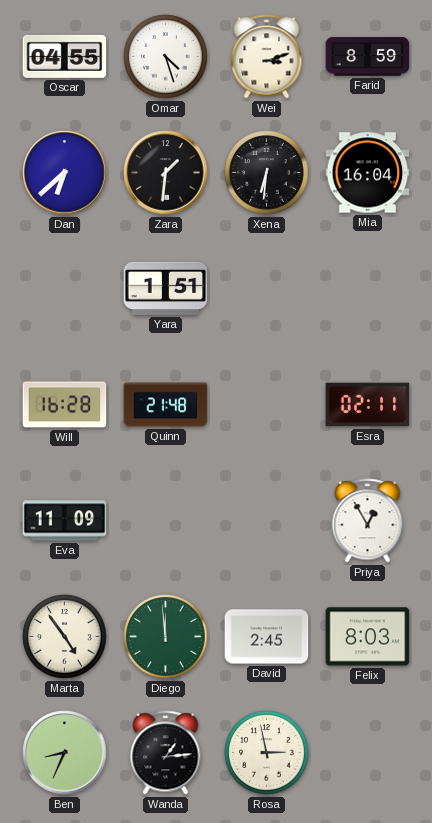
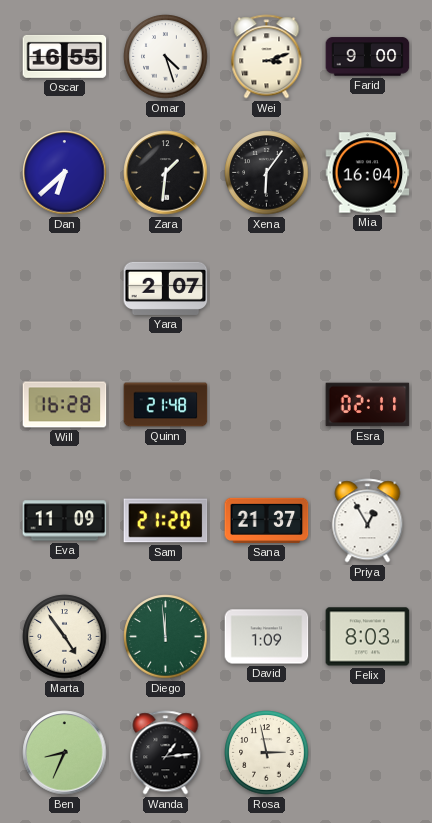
Oscar: 04:55 -> 16:55
Farid: 8:59 -> 9:00
Xena: 6:31 -> 6:06
Yara: 1:51 -> 2:07
Sam: none -> 21:20
Sana: none -> 21:37
David: 2:45 -> 1:09
